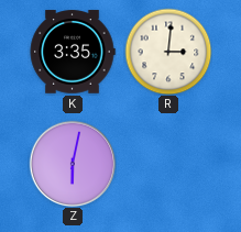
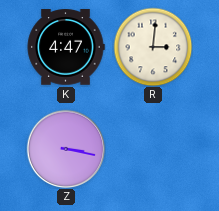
K: 3:35 -> 4:47
Z: 6:02 -> 3:17
